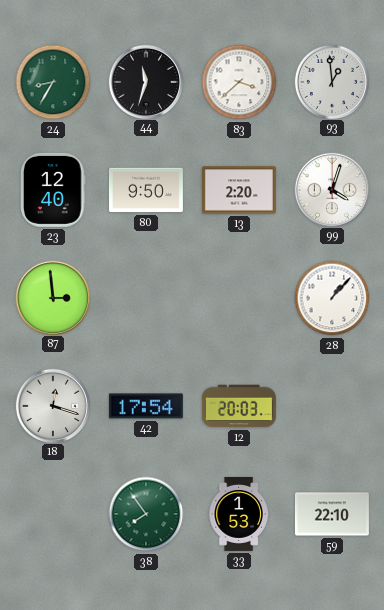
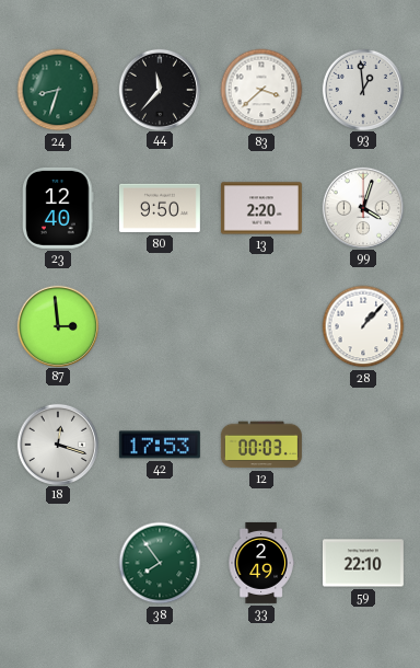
24: 8:35 -> 8:33
44: 11:33 -> 11:37
42: 17:54 -> 17:53
12: 20:03 -> 00:03
33: 1:53 -> 2:49
